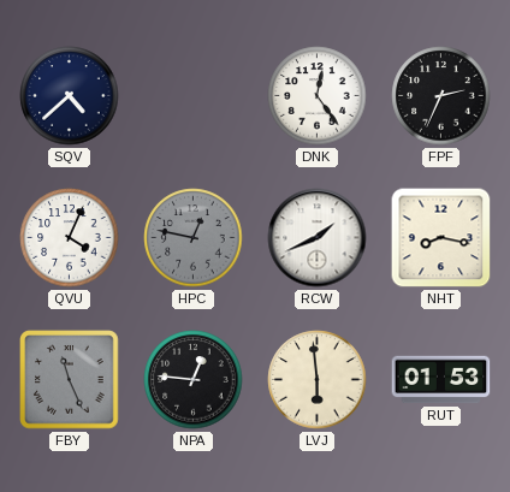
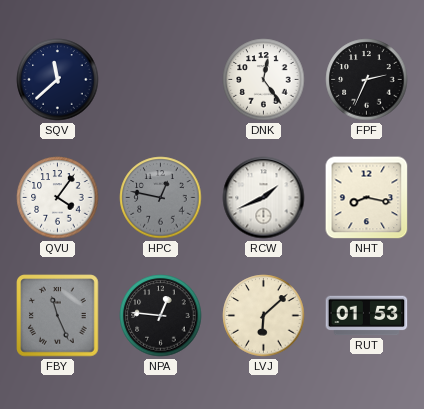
SQV: 4:38 -> 11:38
QVU: 4:04 -> 4:06
LVJ: 5:59 -> 6:08
